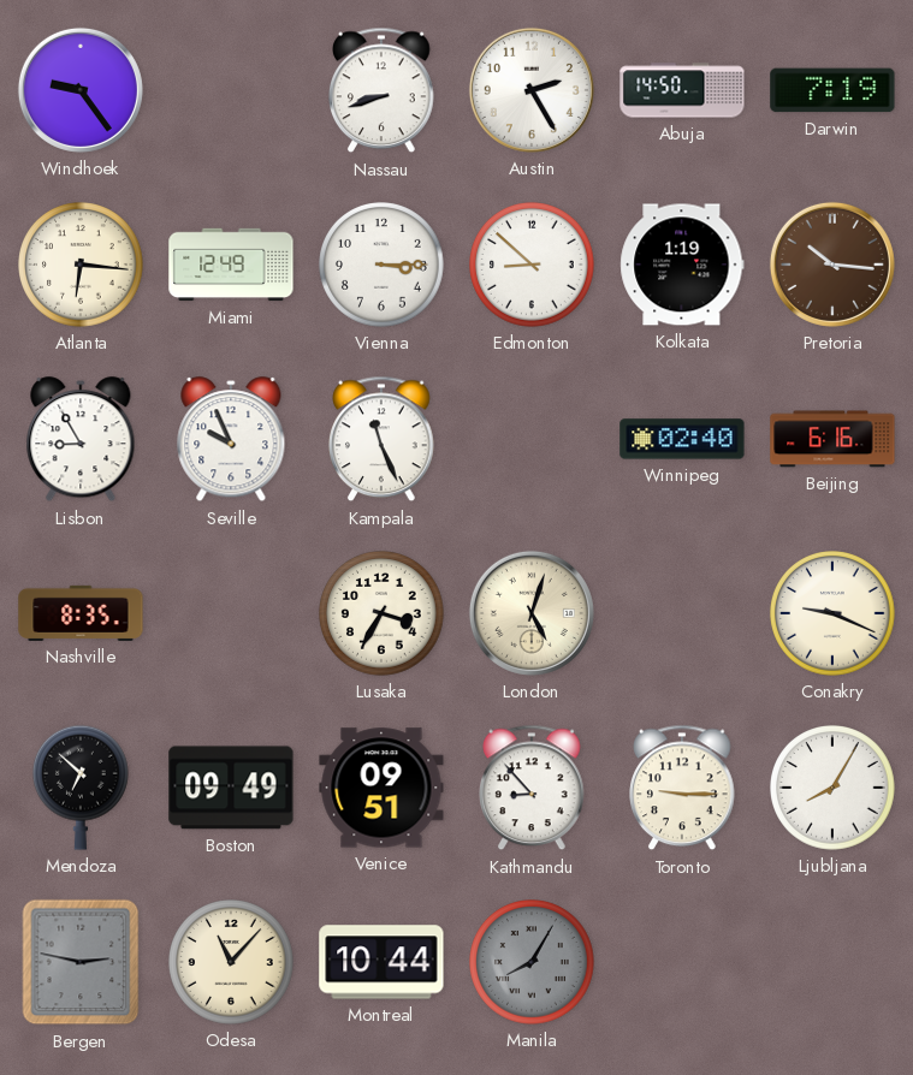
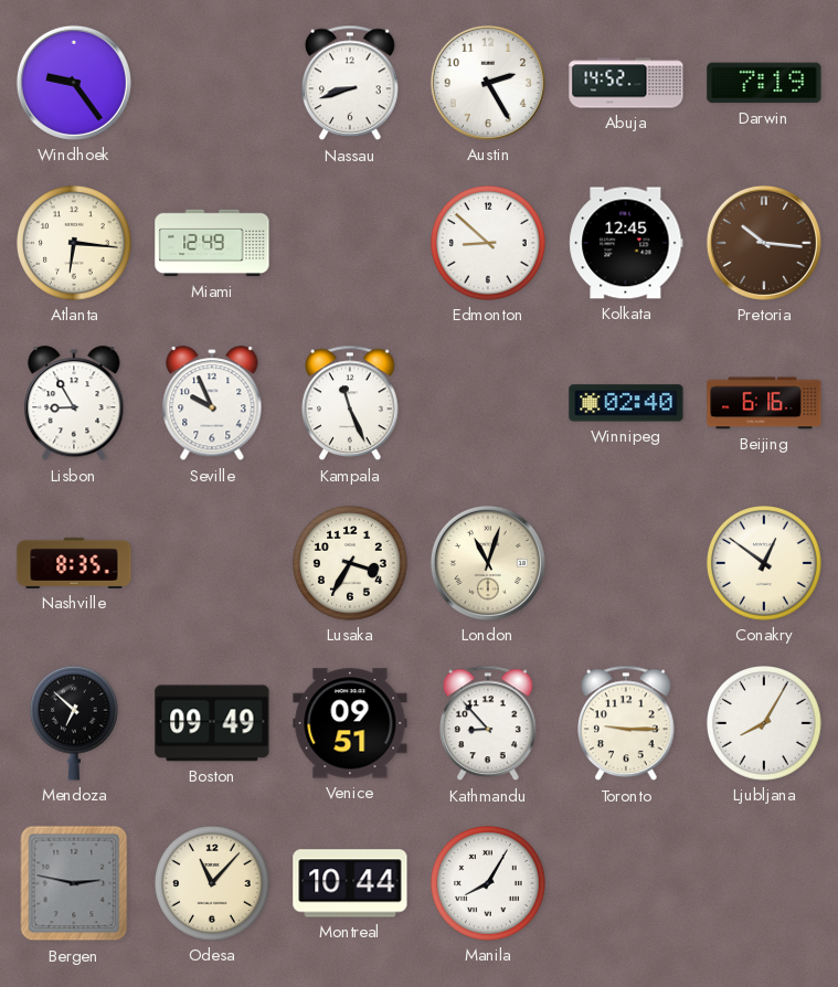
Abuja: 14:50 -> 14:52
Vienna: 3:15 -> none
Kolkata: 1:19 -> 12:45
London: 5:03 -> 11:03
Conakry: 9:19 -> 12:51
Manila dial: grey -> white
